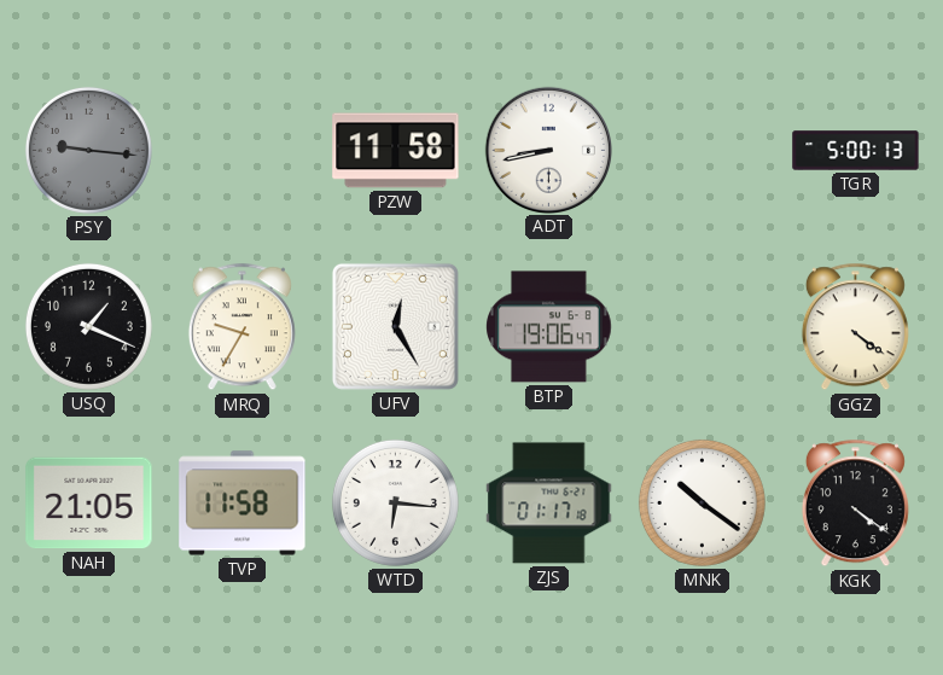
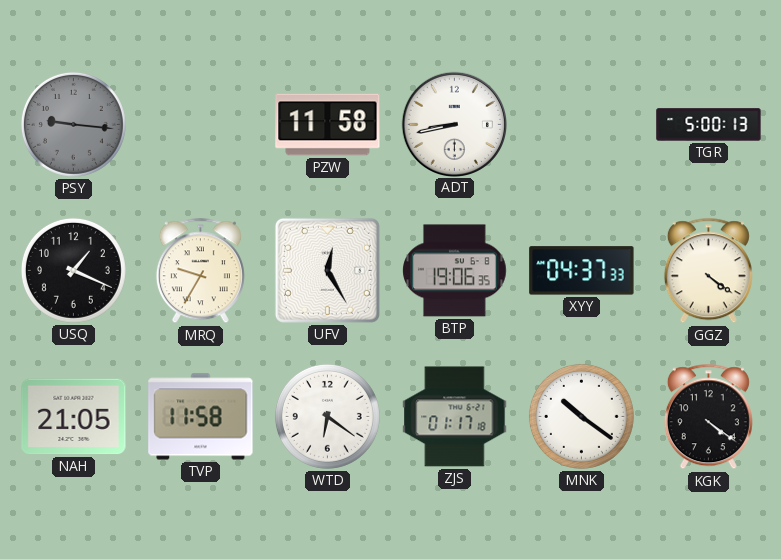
BTP: 19:06:47 -> 19:06:35
XYY: none -> 04:37
WTD: 6:16 -> 6:21
